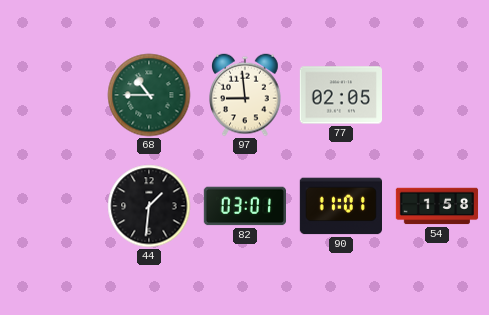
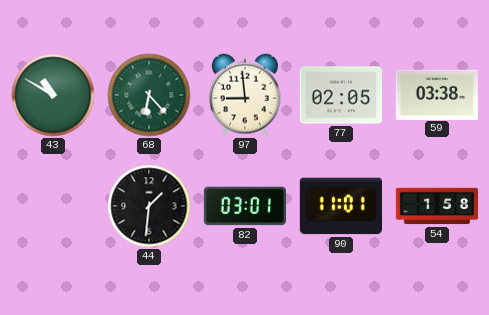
43: none -> 10:50
68: 10:45 -> 6:23
59: none -> 03:38
